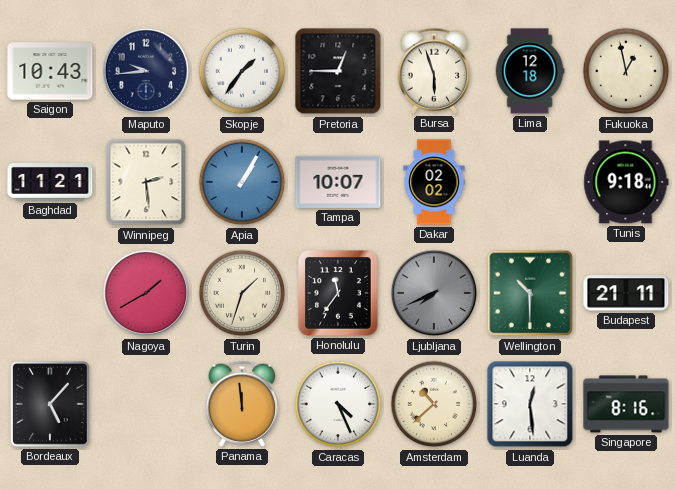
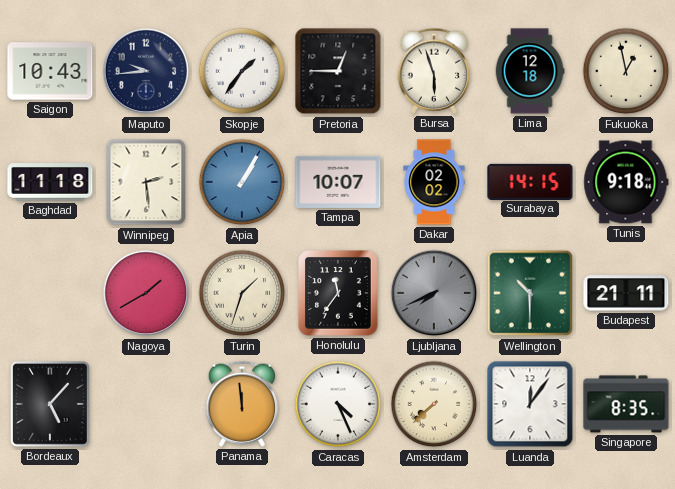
Baghdad: 11:21 -> 11:18
Surabaya: none -> 14:15
Amsterdam: 10:38 -> 7:38
Luanda: 12:29 -> 12:06
Singapore: 8:16 -> 8:35
